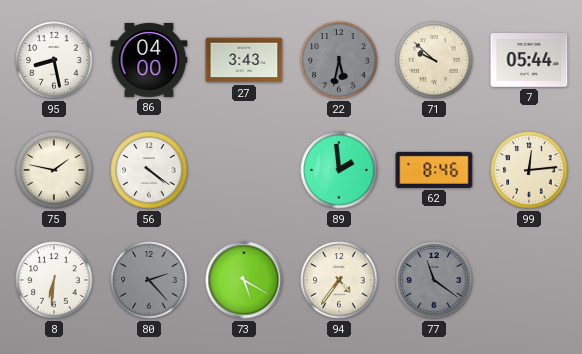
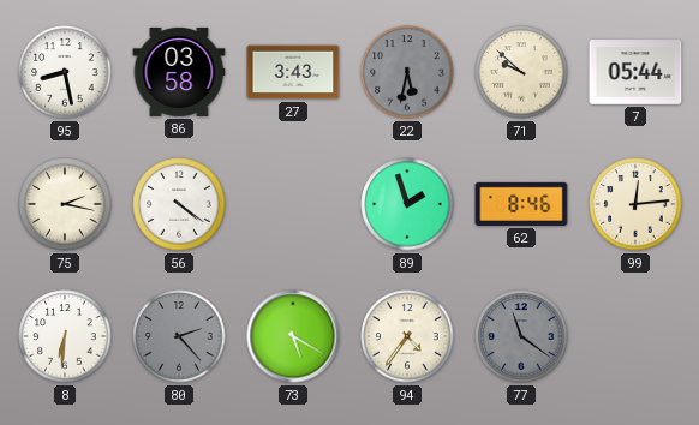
86: 04:00 -> 03:58
75: 1:47 -> 2:17
89: 1:59 -> 1:57
